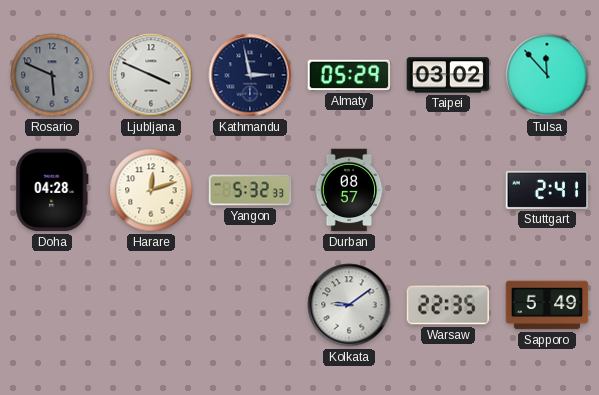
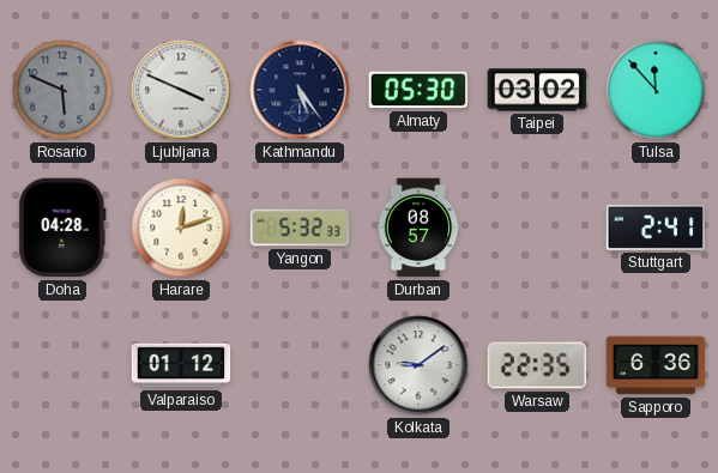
Kathmandu: 2:58 -> 5:24
Almaty: 05:29 -> 05:30
Valparaiso: none -> 01:12
Sapporo: 5:49 -> 6:36
